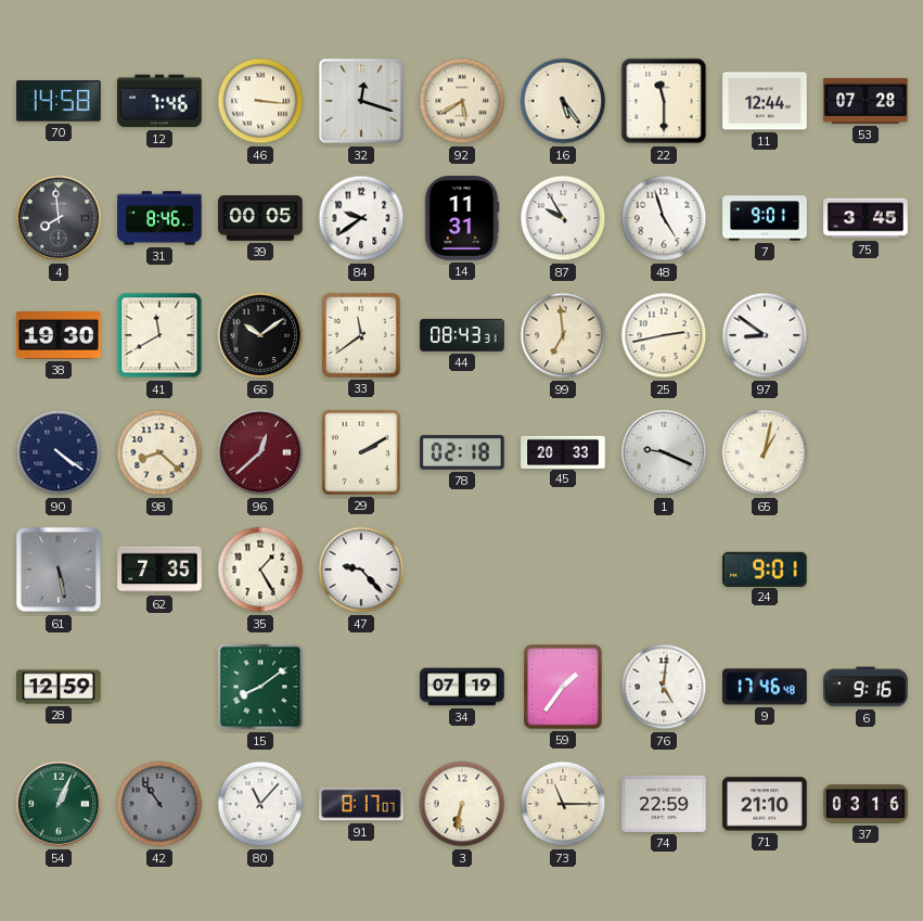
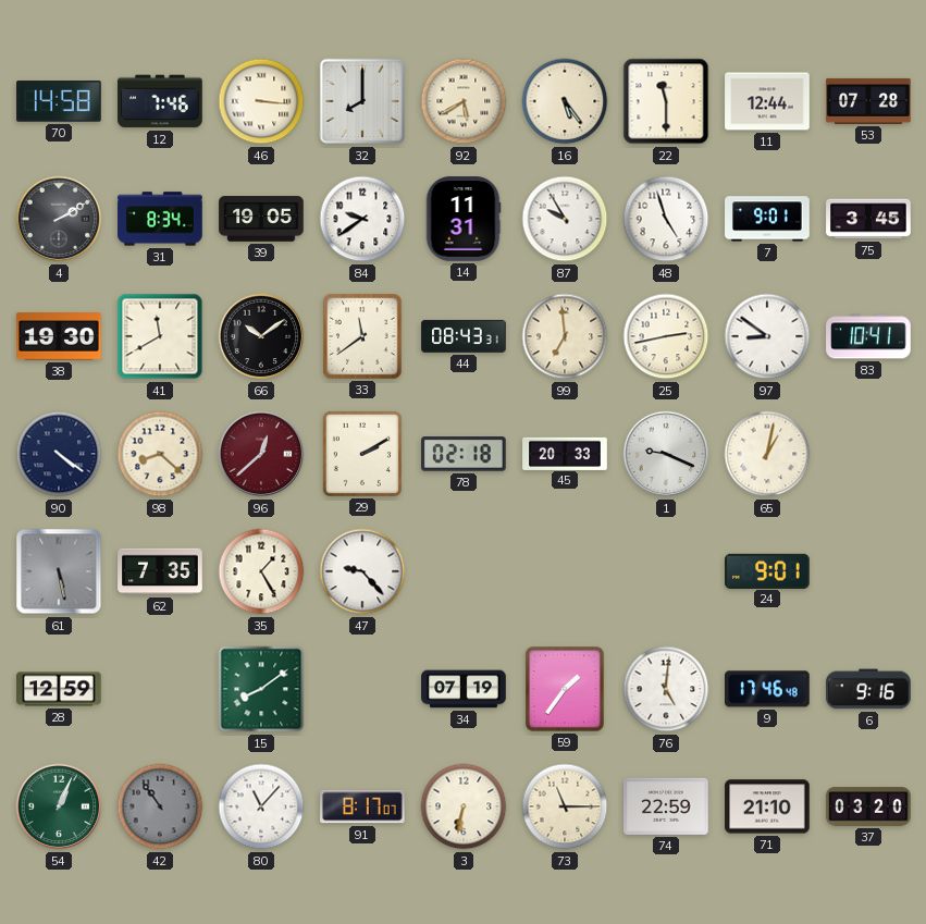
32: 12:18 -> 8:00
4: 7:59 -> 2:10
31: 8:46 -> 8:34
39: 00:05 -> 19:05
83: none -> 10:41
37: 03:16 -> 03:20
